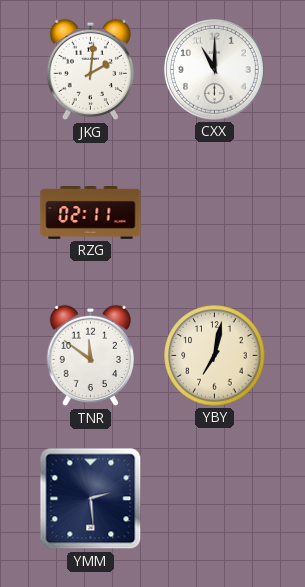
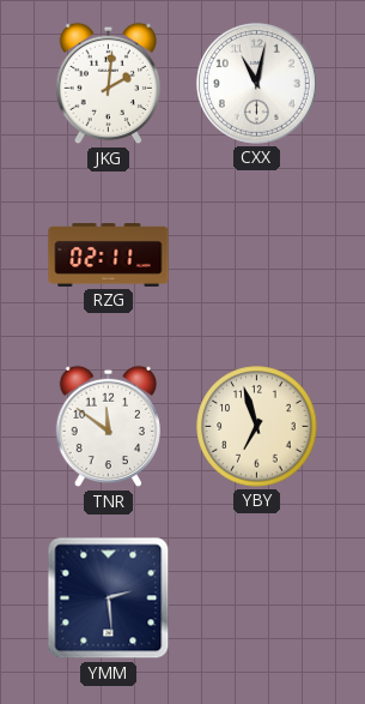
CXX: 11:00 -> 11:02
YBY: 7:02 -> 6:57
